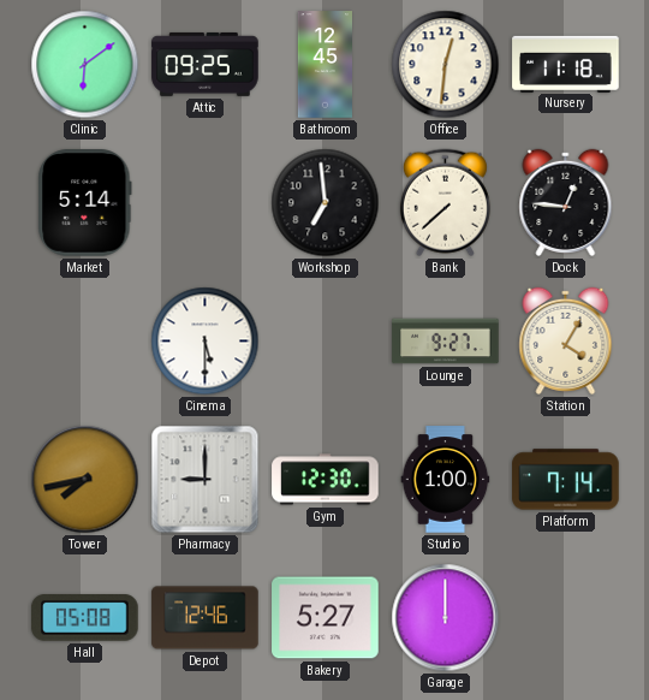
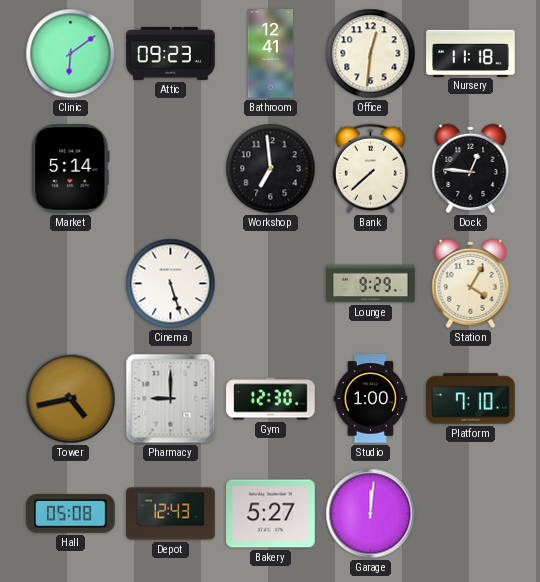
Attic: 09:25 -> 09:23
Bathroom: 12:45 -> 12:41
Cinema: 5:30 -> 5:27
Lounge: 9:27 -> 9:29
Tower: 7:43 -> 4:43
Platform: 7:14 -> 7:10
Depot: 12:46 -> 12:43
Garage: 12:00 -> 12:01
